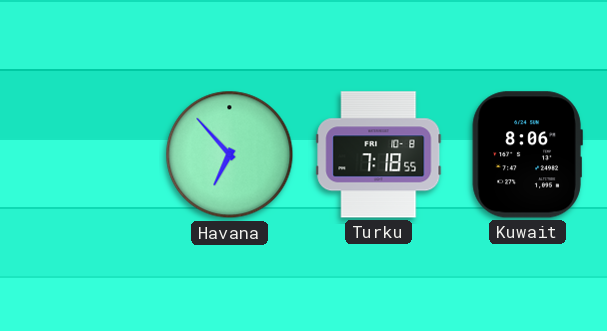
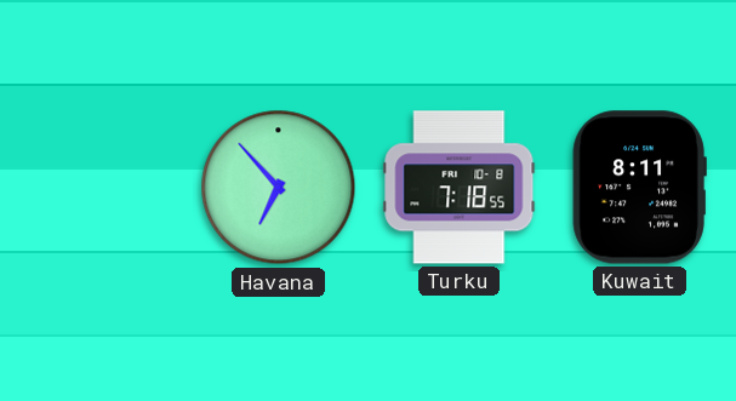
Kuwait: 8:06 -> 8:11
